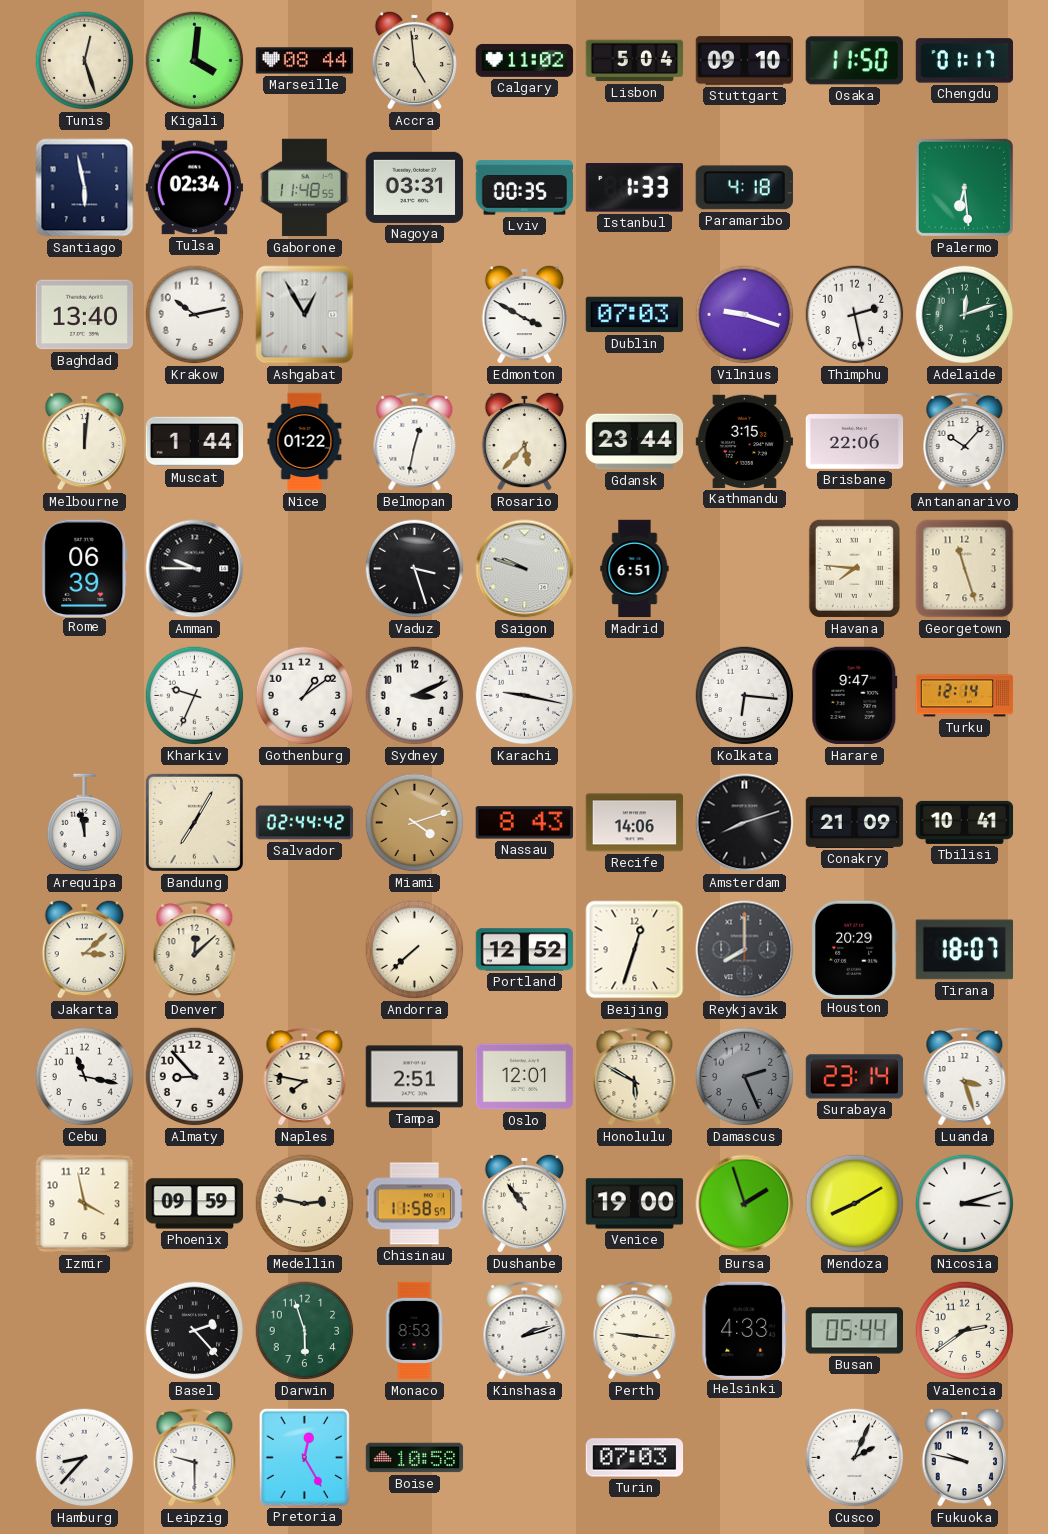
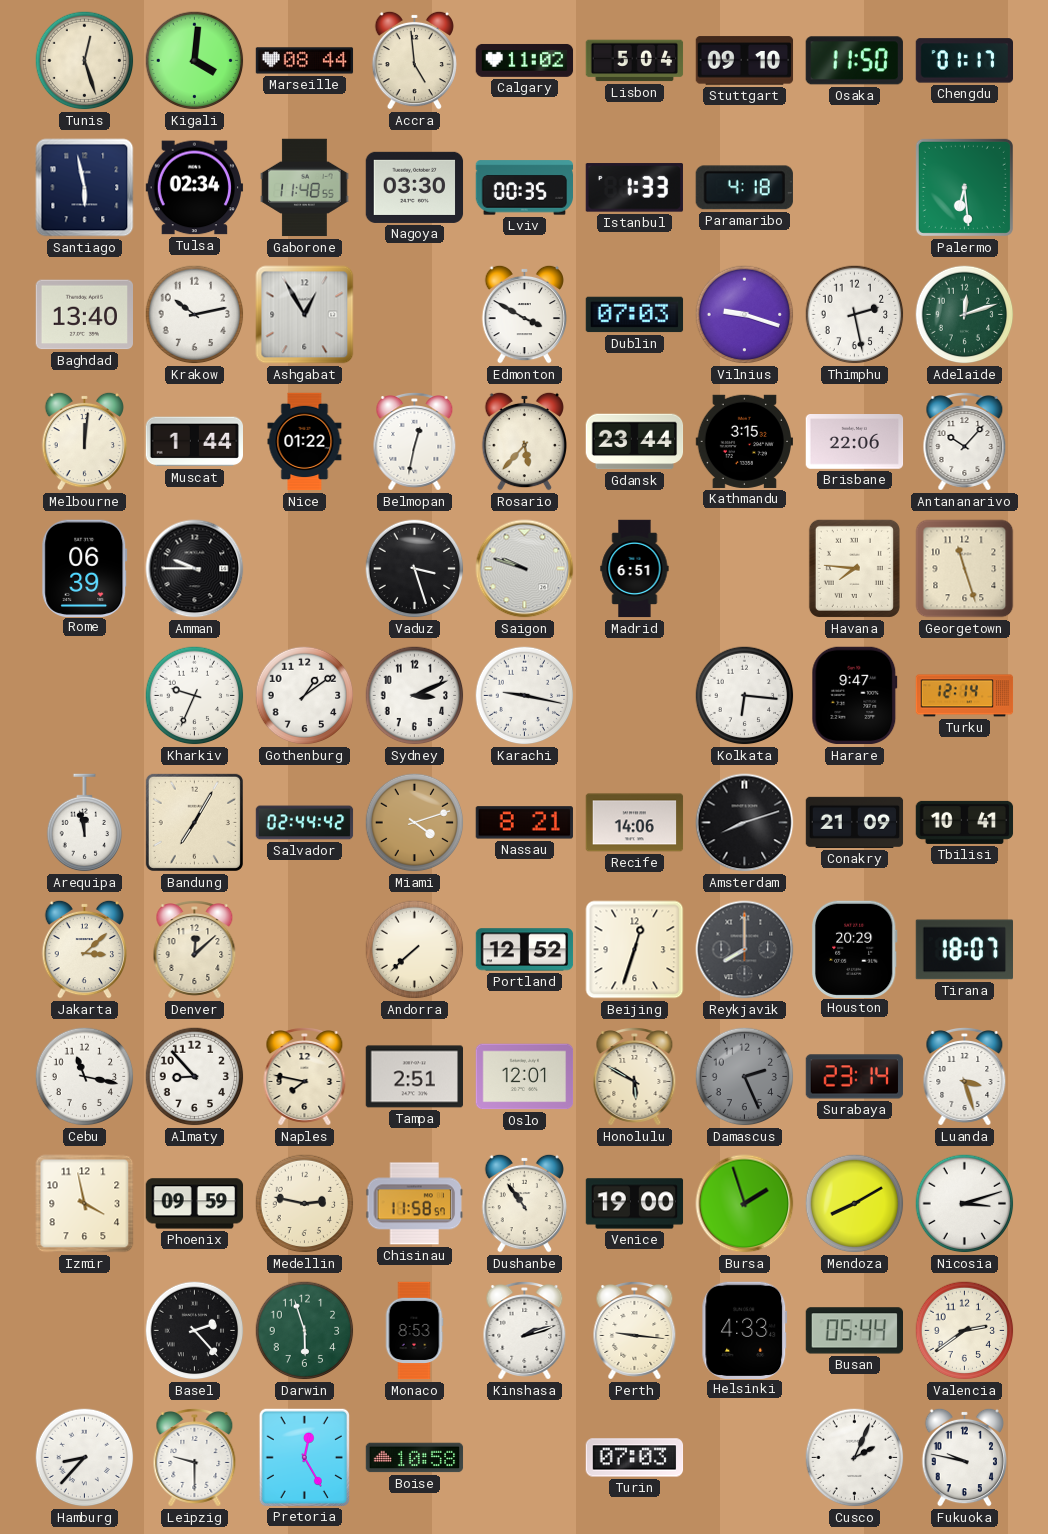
Nagoya: 03:31 -> 03:30
Nassau: 8:43 -> 8:21
